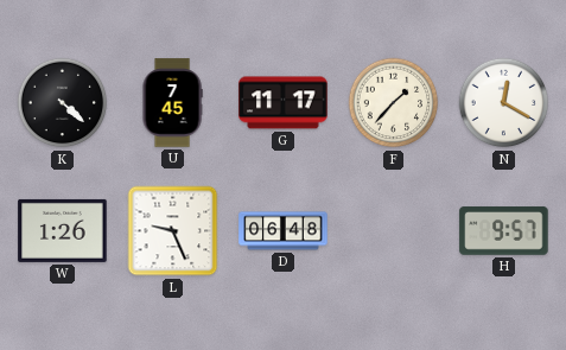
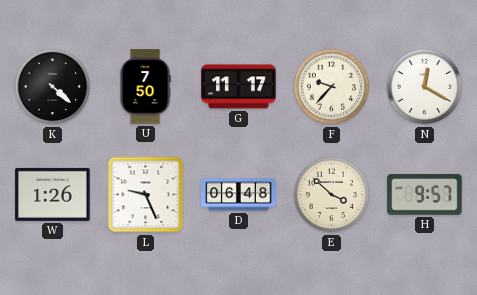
U: 7:45 -> 7:50
F: 1:37 -> 9:37
E: none -> 3:52
